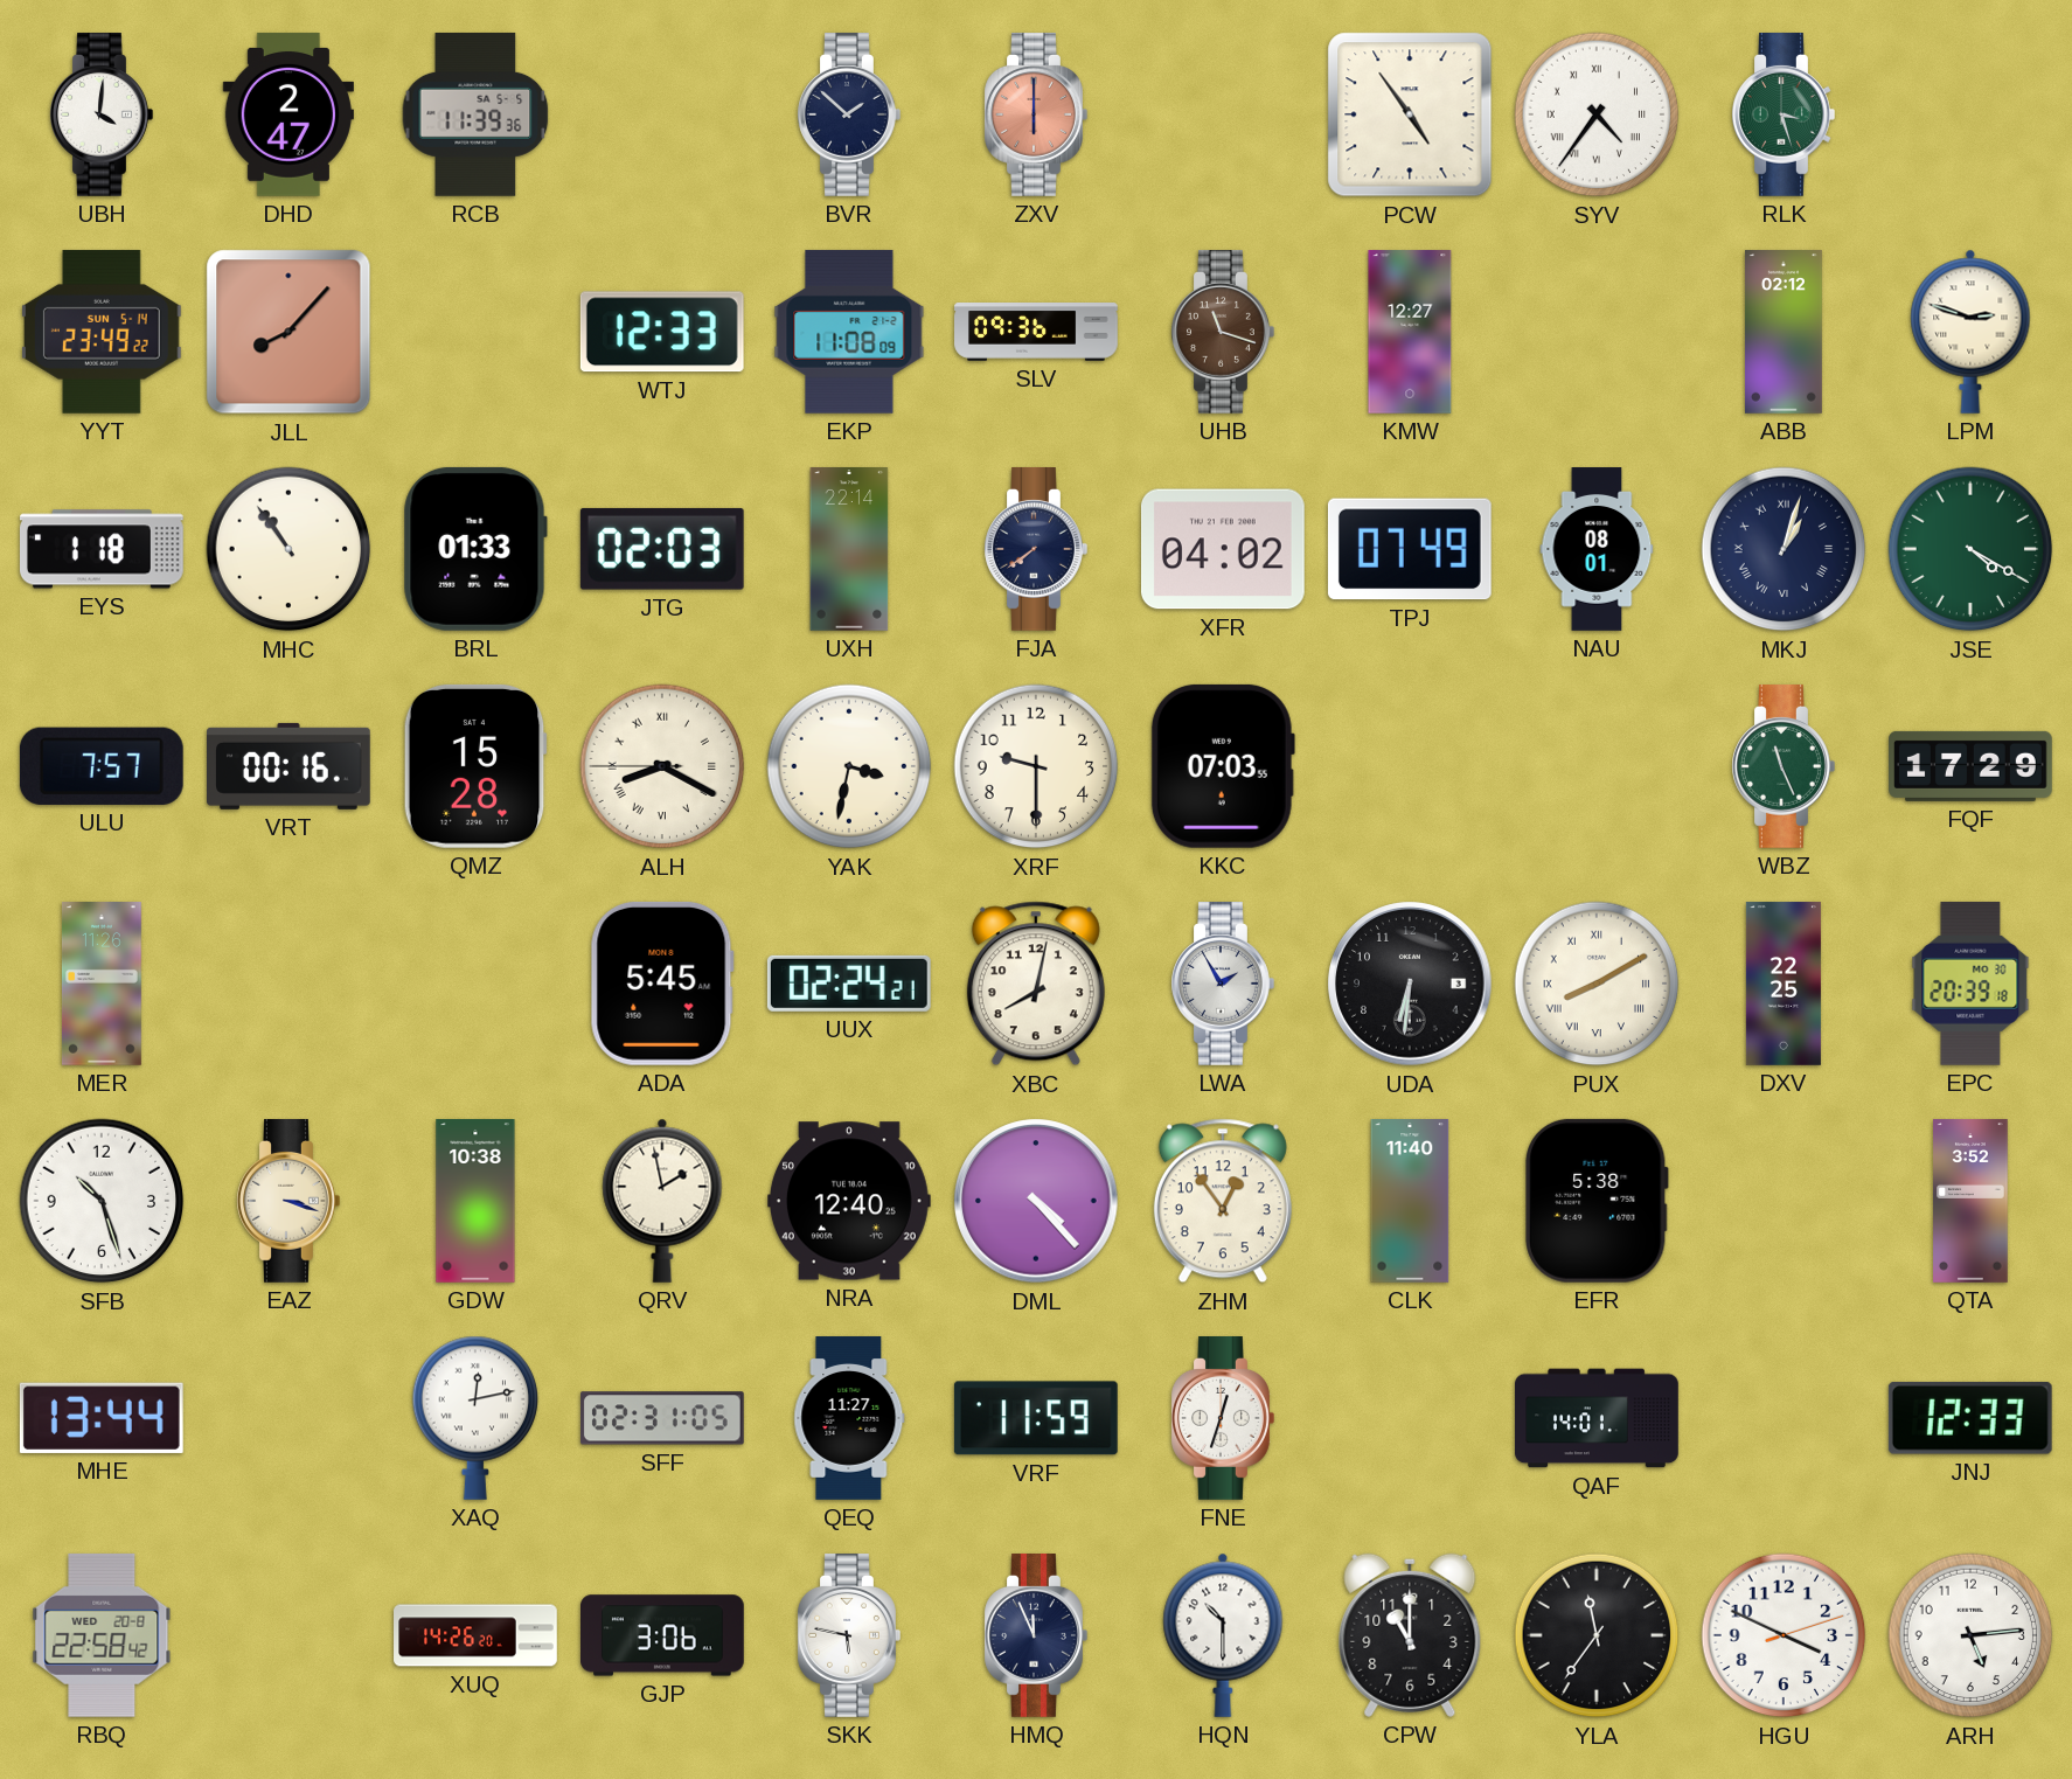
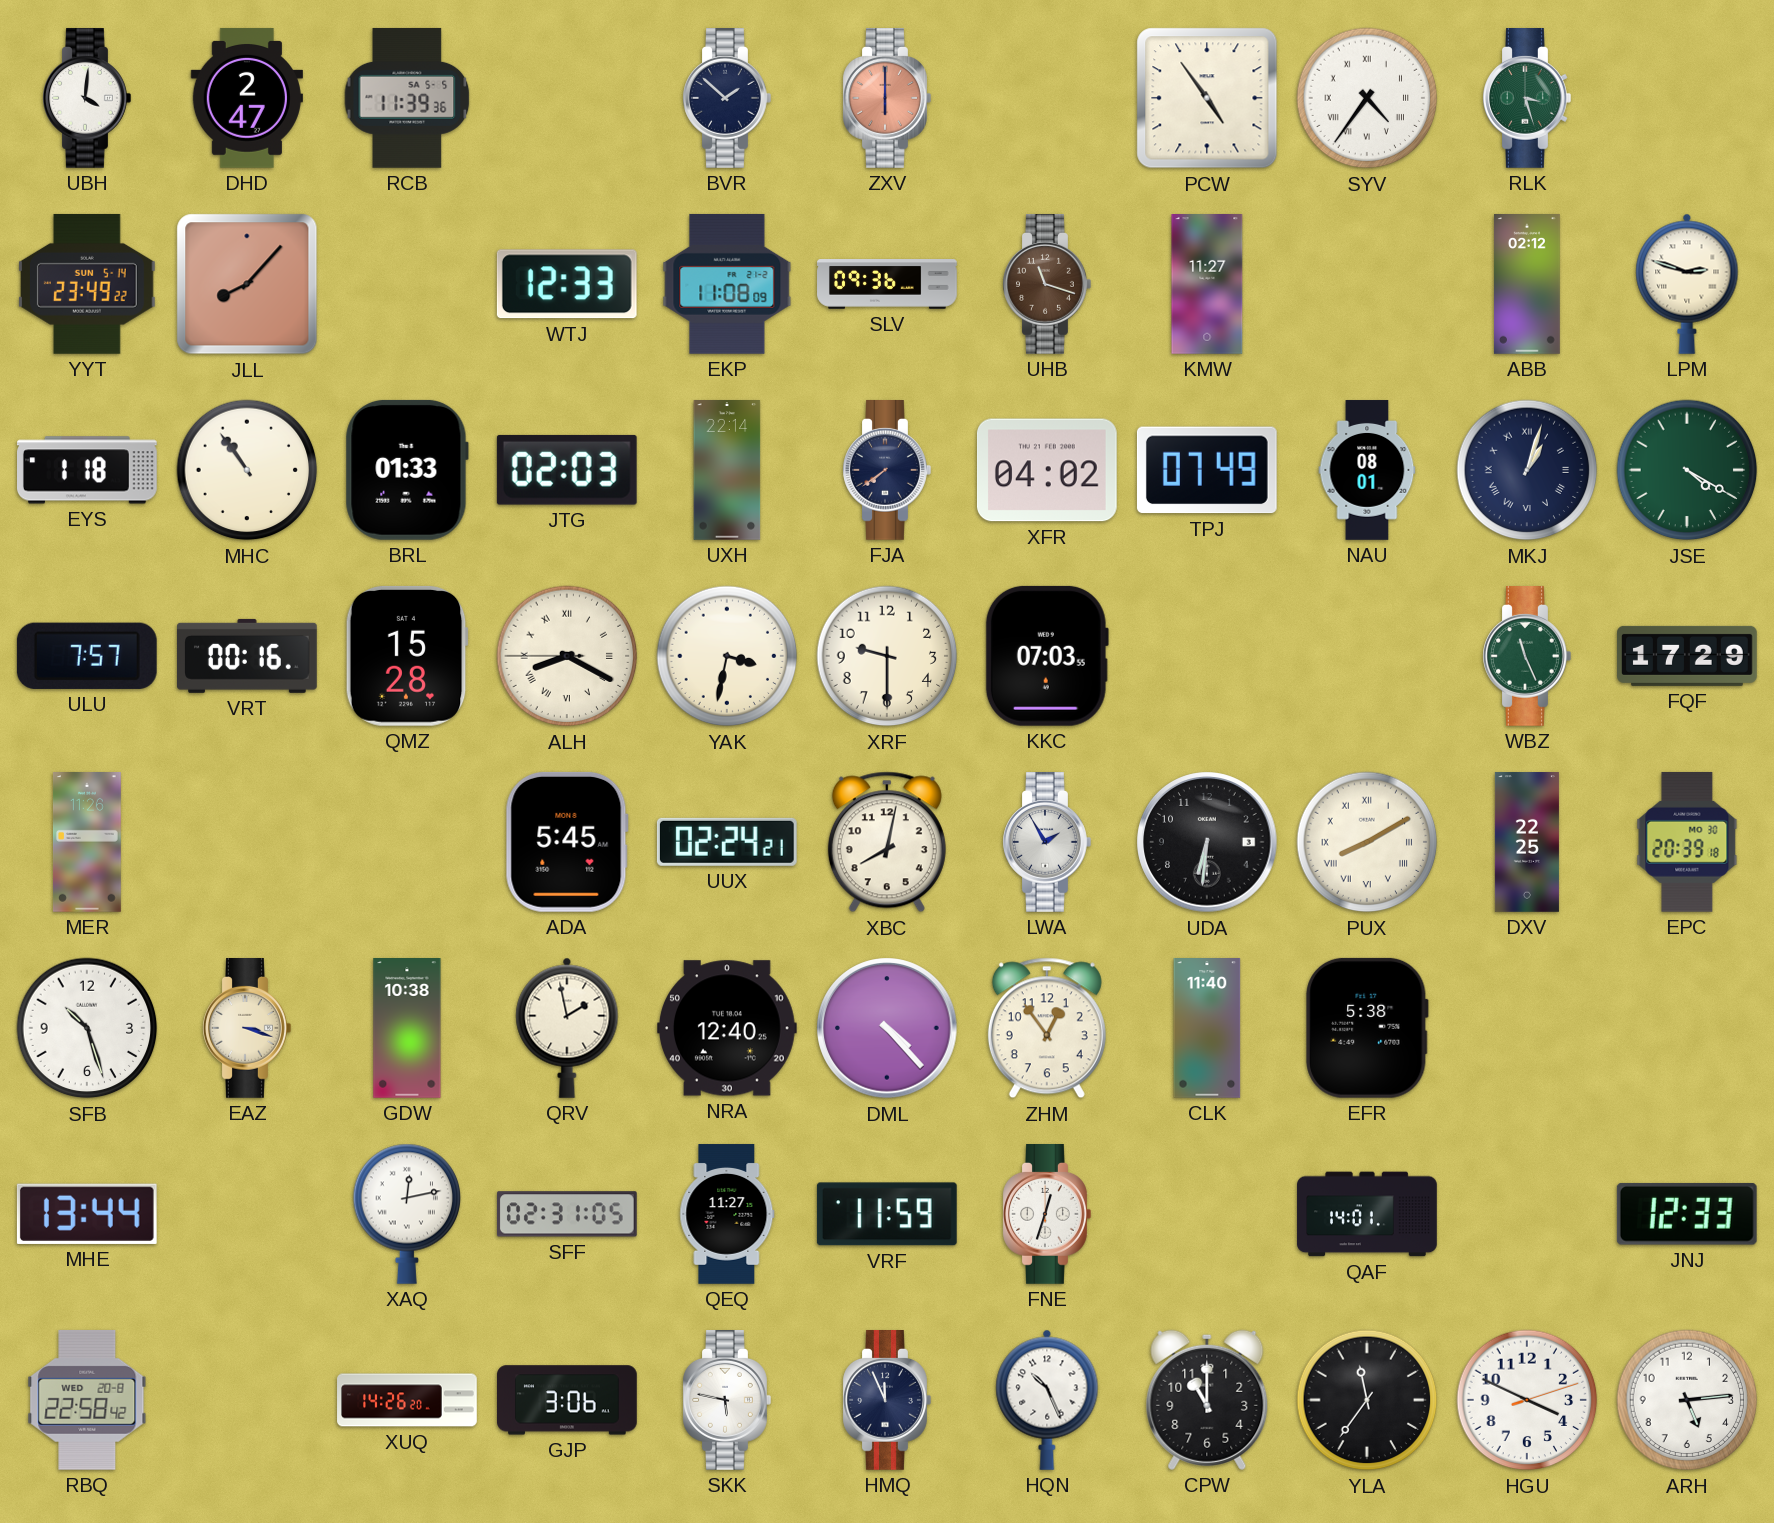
KMW: 12:27 -> 11:27
QTA: 3:52 -> none
HQN: 10:30 -> 10:26
